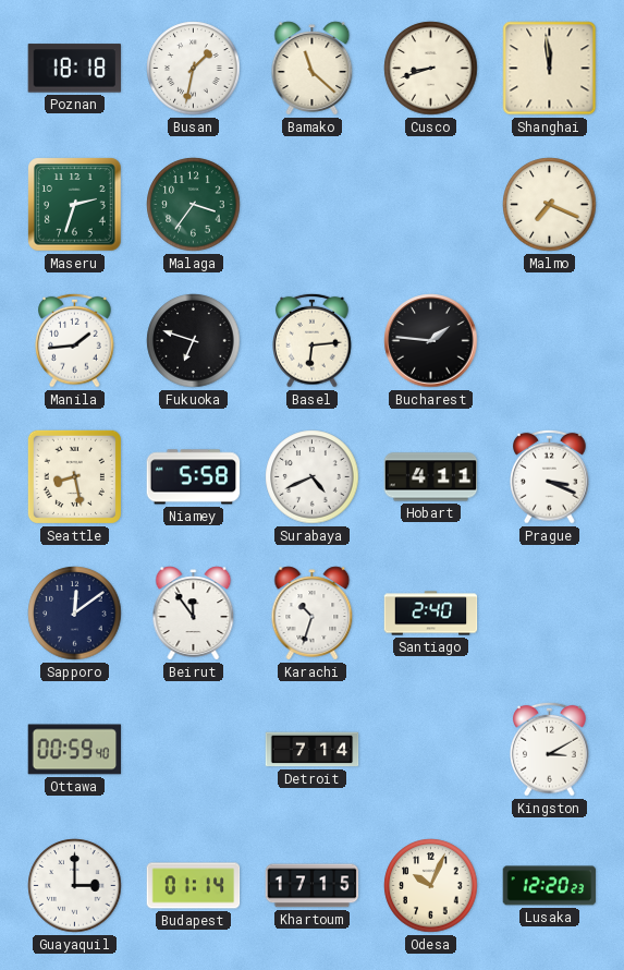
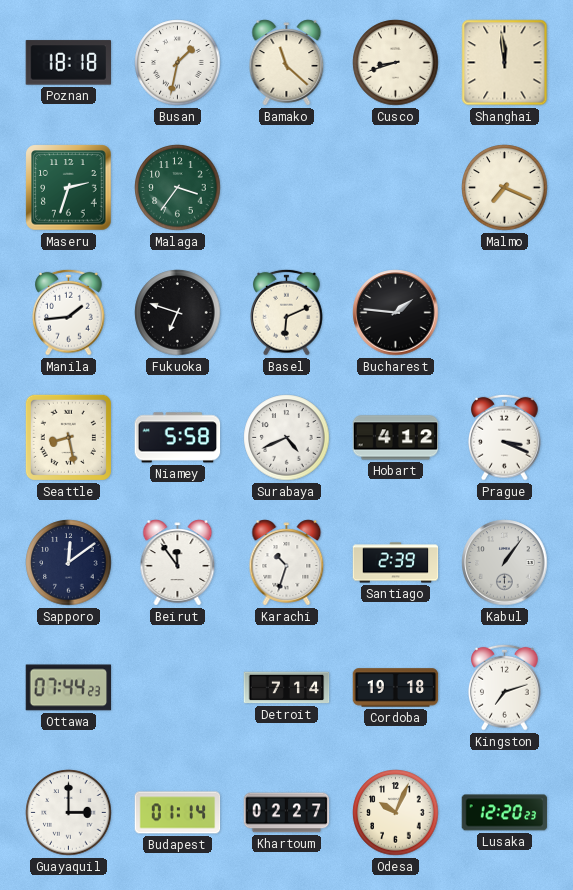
Basel: 6:14 -> 6:11
Hobart: 4:11 -> 4:12
Santiago: 2:40 -> 2:39
Kabul: none -> 1:06
Ottawa: 00:59 -> 07:44
Cordoba: none -> 19:18
Kingston: 3:10 -> 7:12
Khartoum: 17:15 -> 02:27
